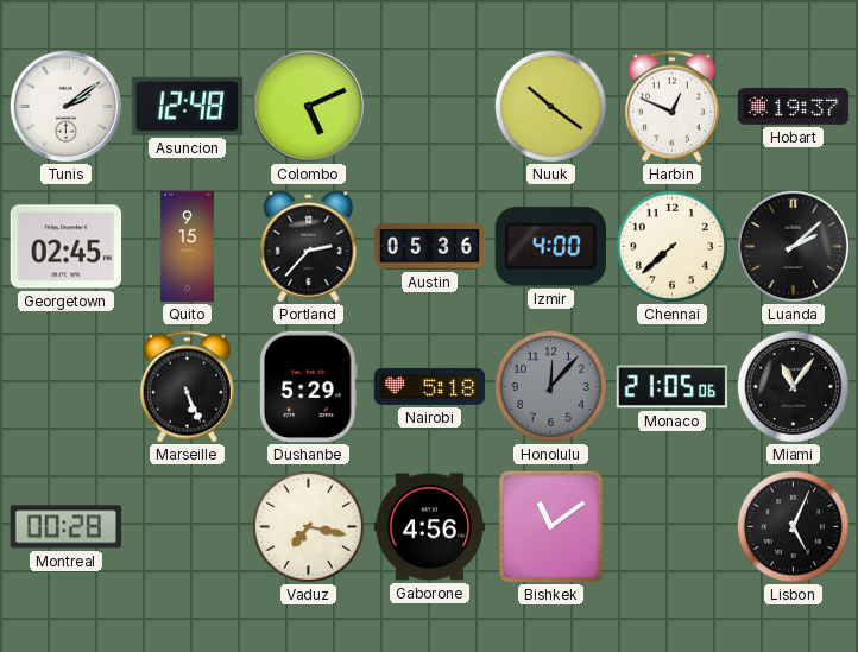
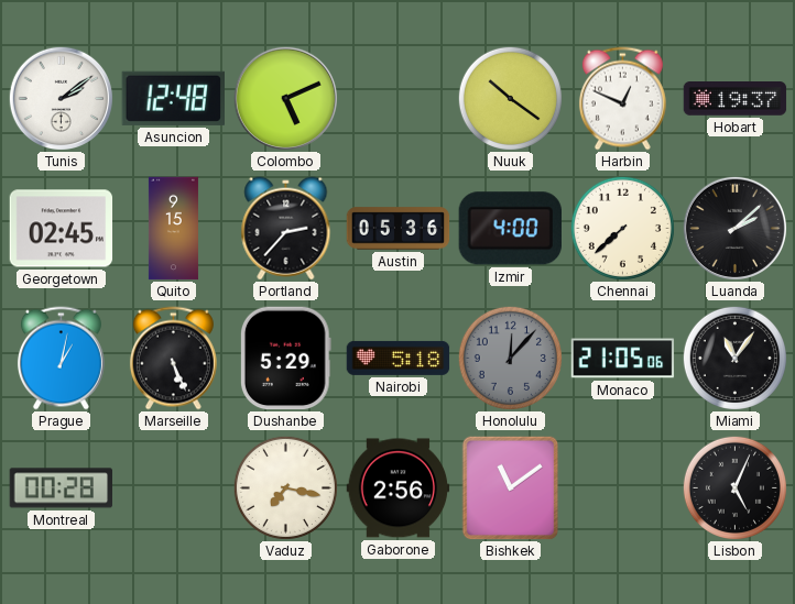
Prague: none -> 1:02
Gaborone: 4:56 -> 2:56
